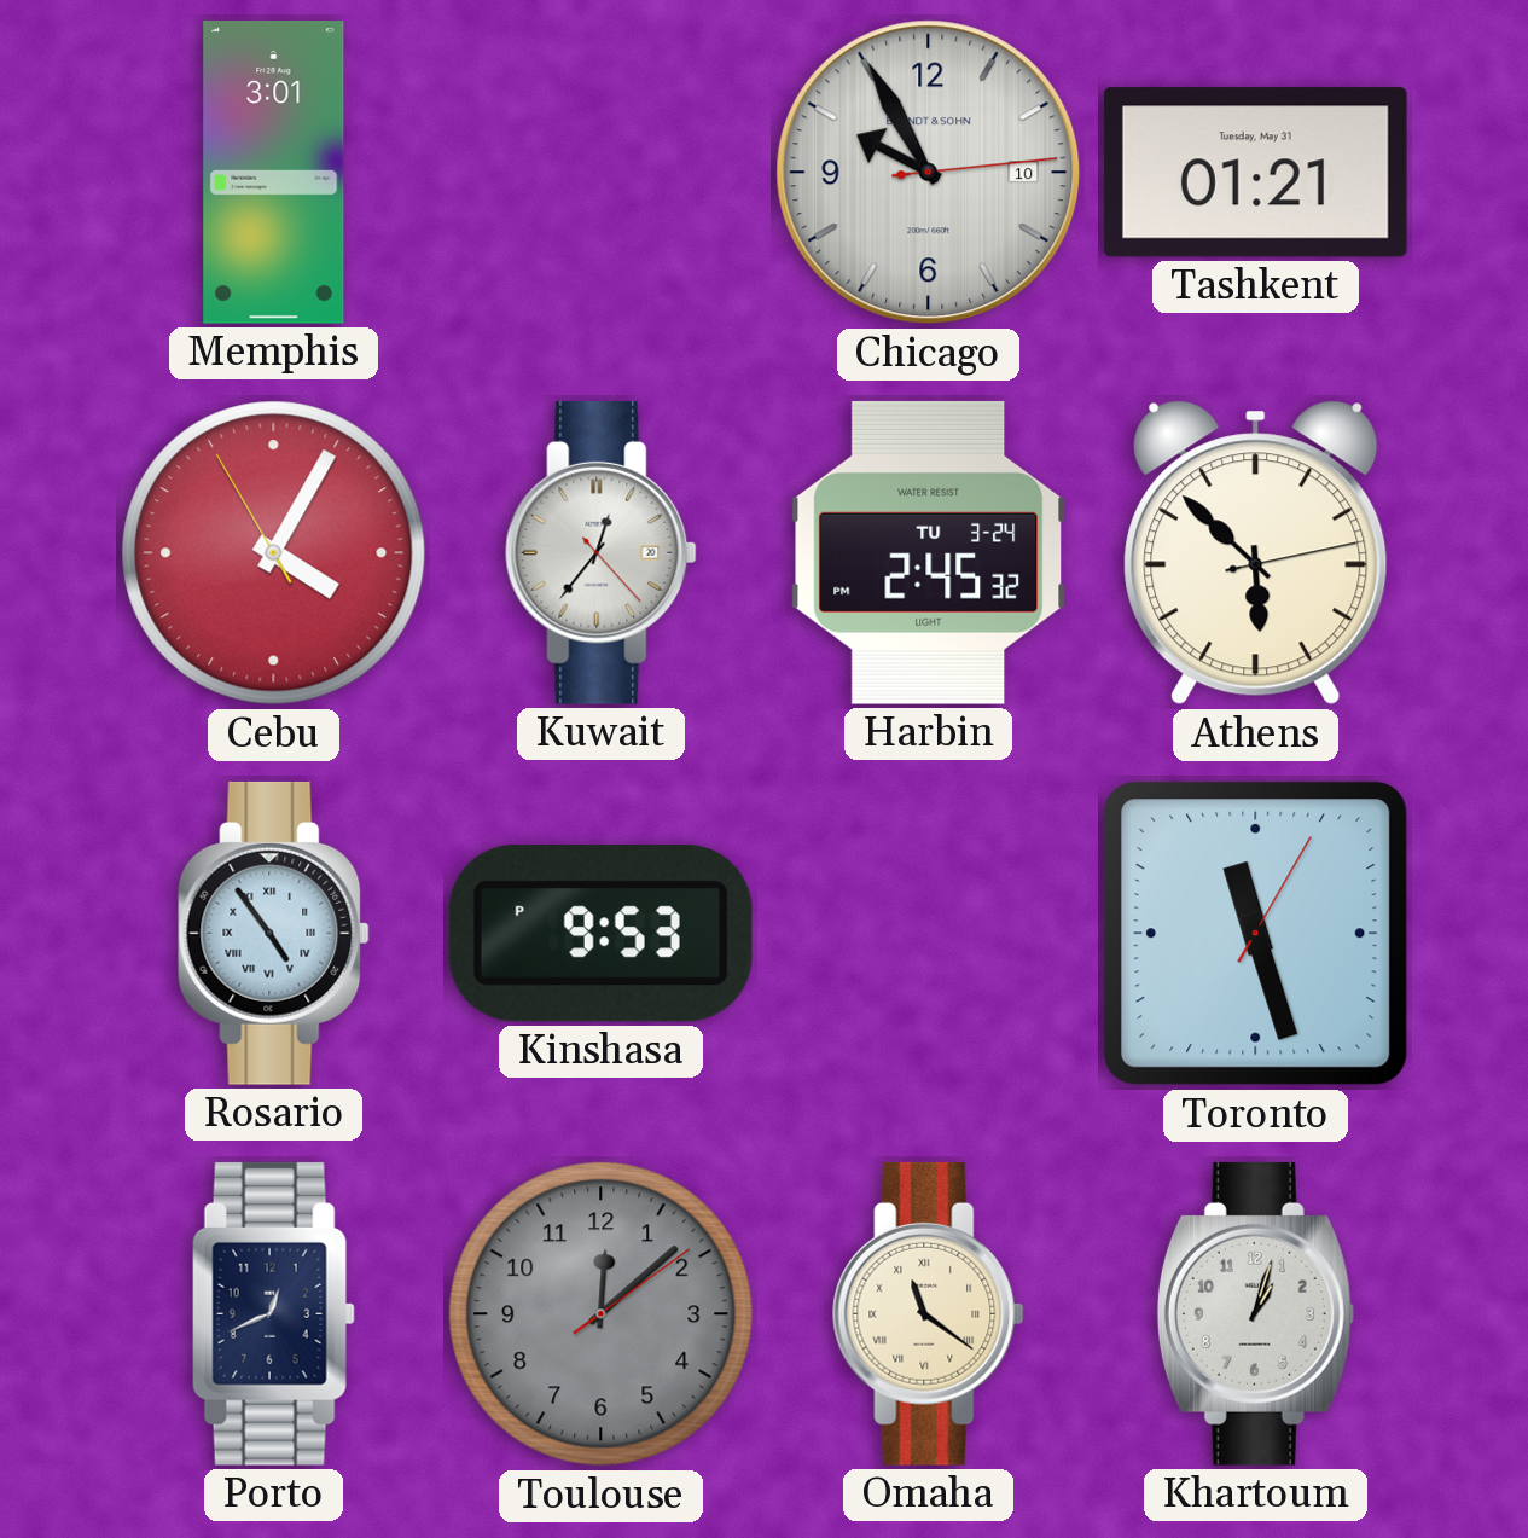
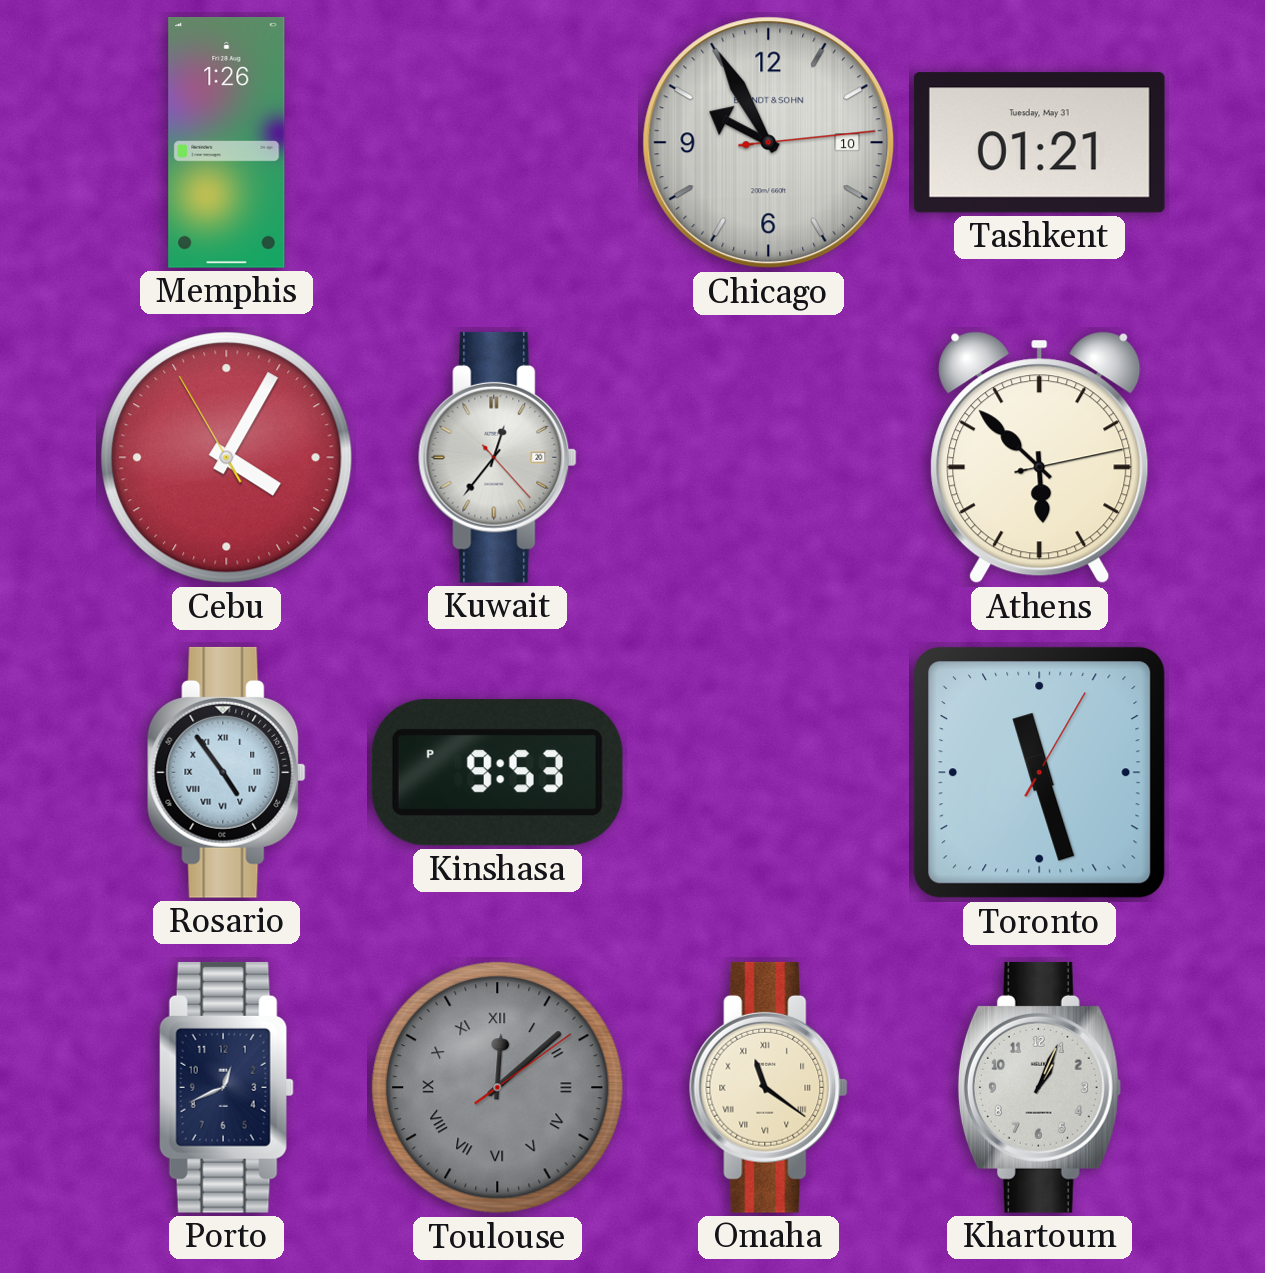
Memphis: 3:01 -> 1:26
Harbin: 2:45 -> none
Toulouse numerals: Arabic -> Roman
Khartoum: 1:03 -> 1:04
